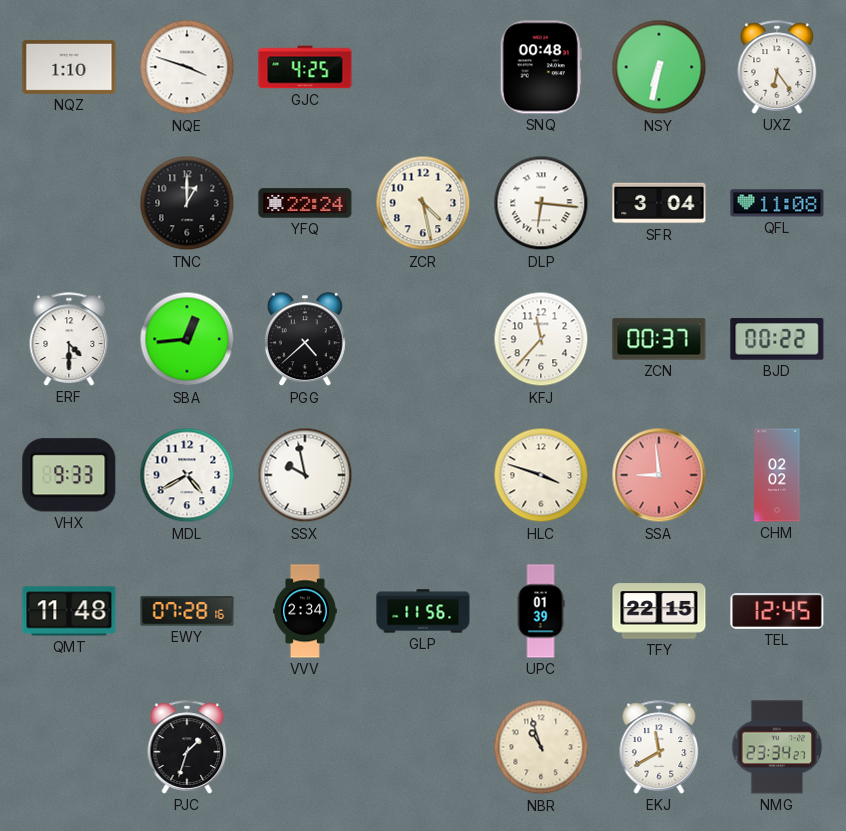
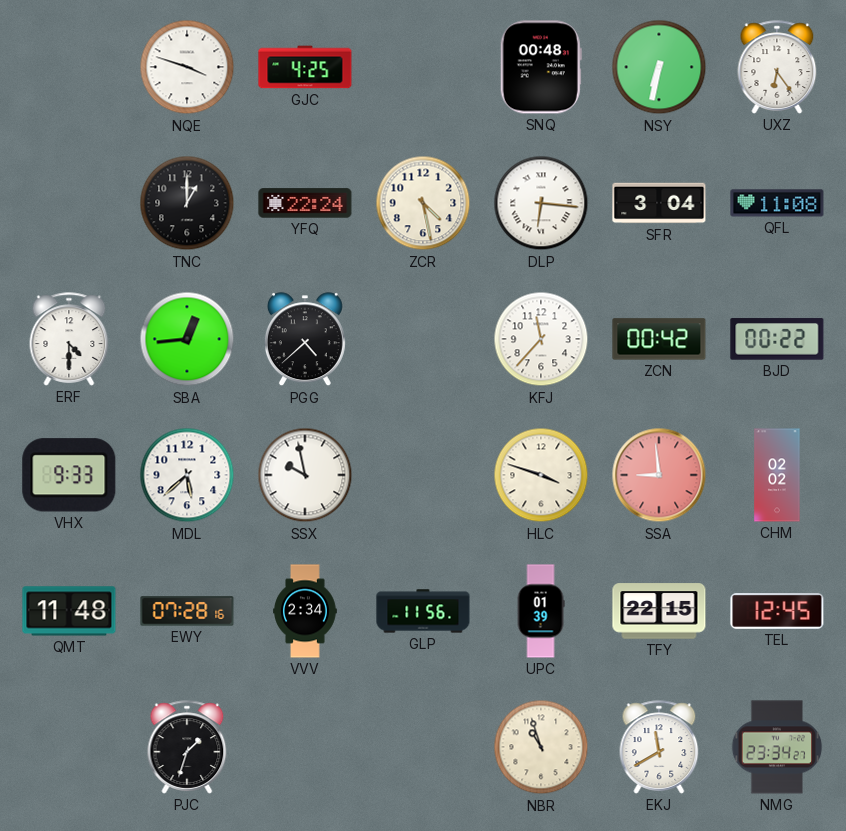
NQZ: 1:10 -> none
ZCN: 00:37 -> 00:42
MDL: 4:40 -> 5:38
